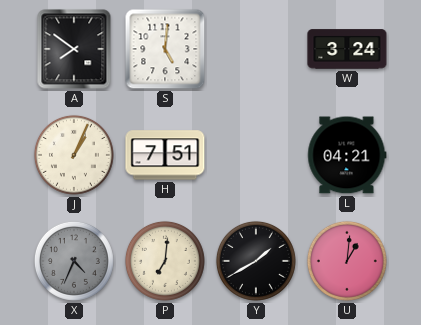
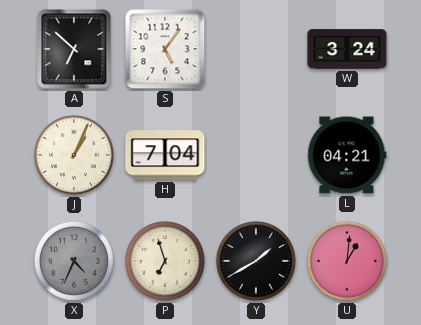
A: 7:51 -> 6:52
S: 5:01 -> 5:06
H: 7:51 -> 7:04
P: 7:01 -> 6:57
